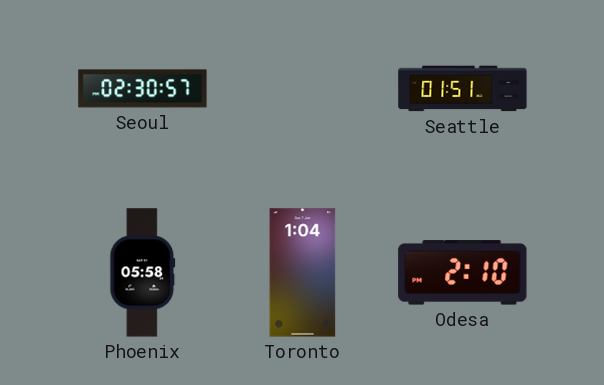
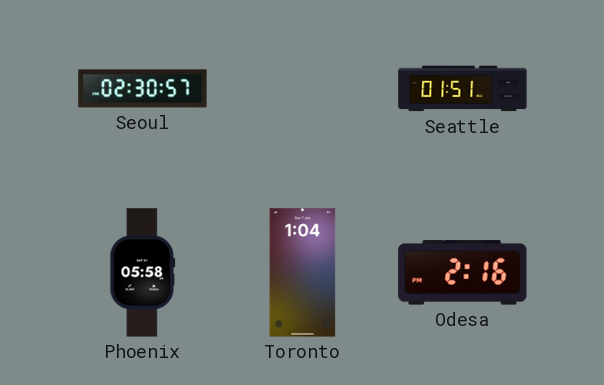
Odesa: 2:10 -> 2:16
